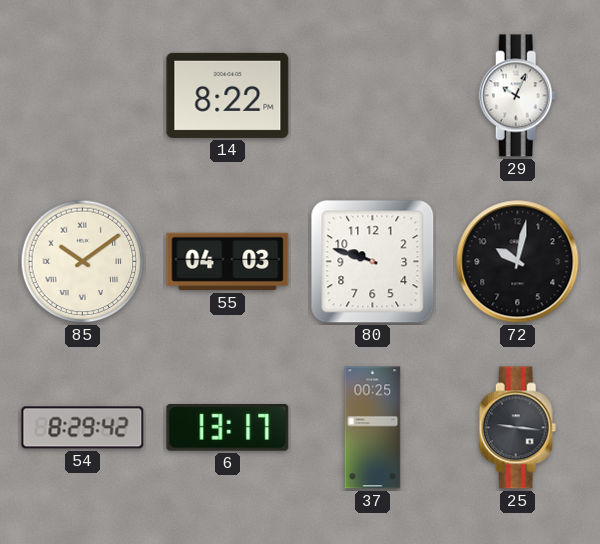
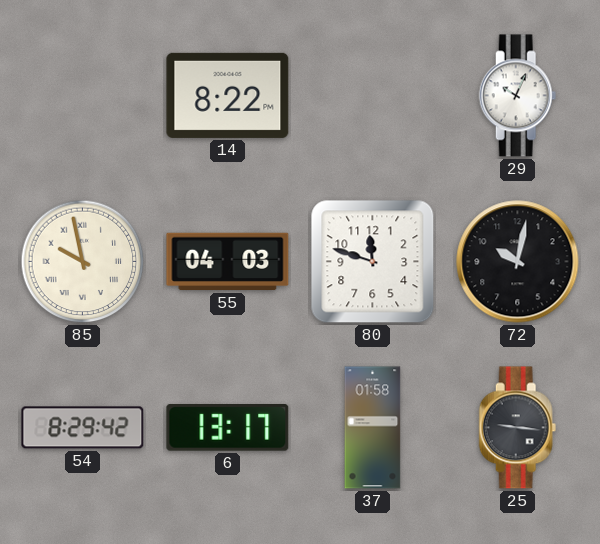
85: 10:09 -> 9:58
80: 9:48 -> 11:48
37: 00:25 -> 01:58
